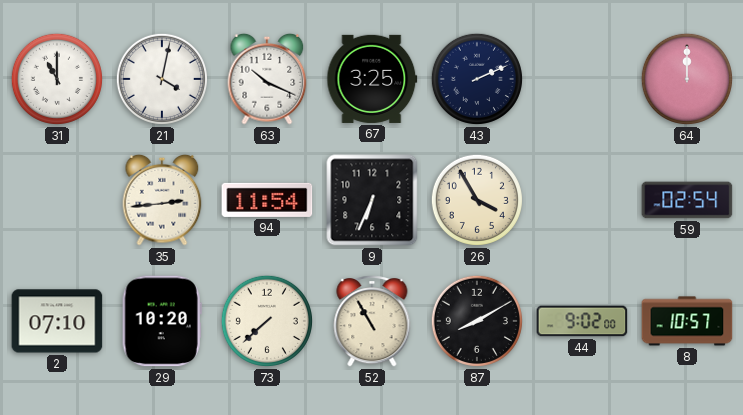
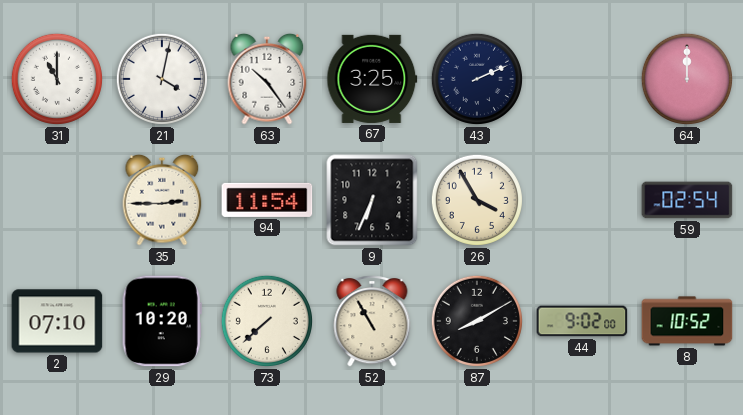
63: 10:19 -> 10:24
35: 2:44 -> 2:45
8: 10:57 -> 10:52
